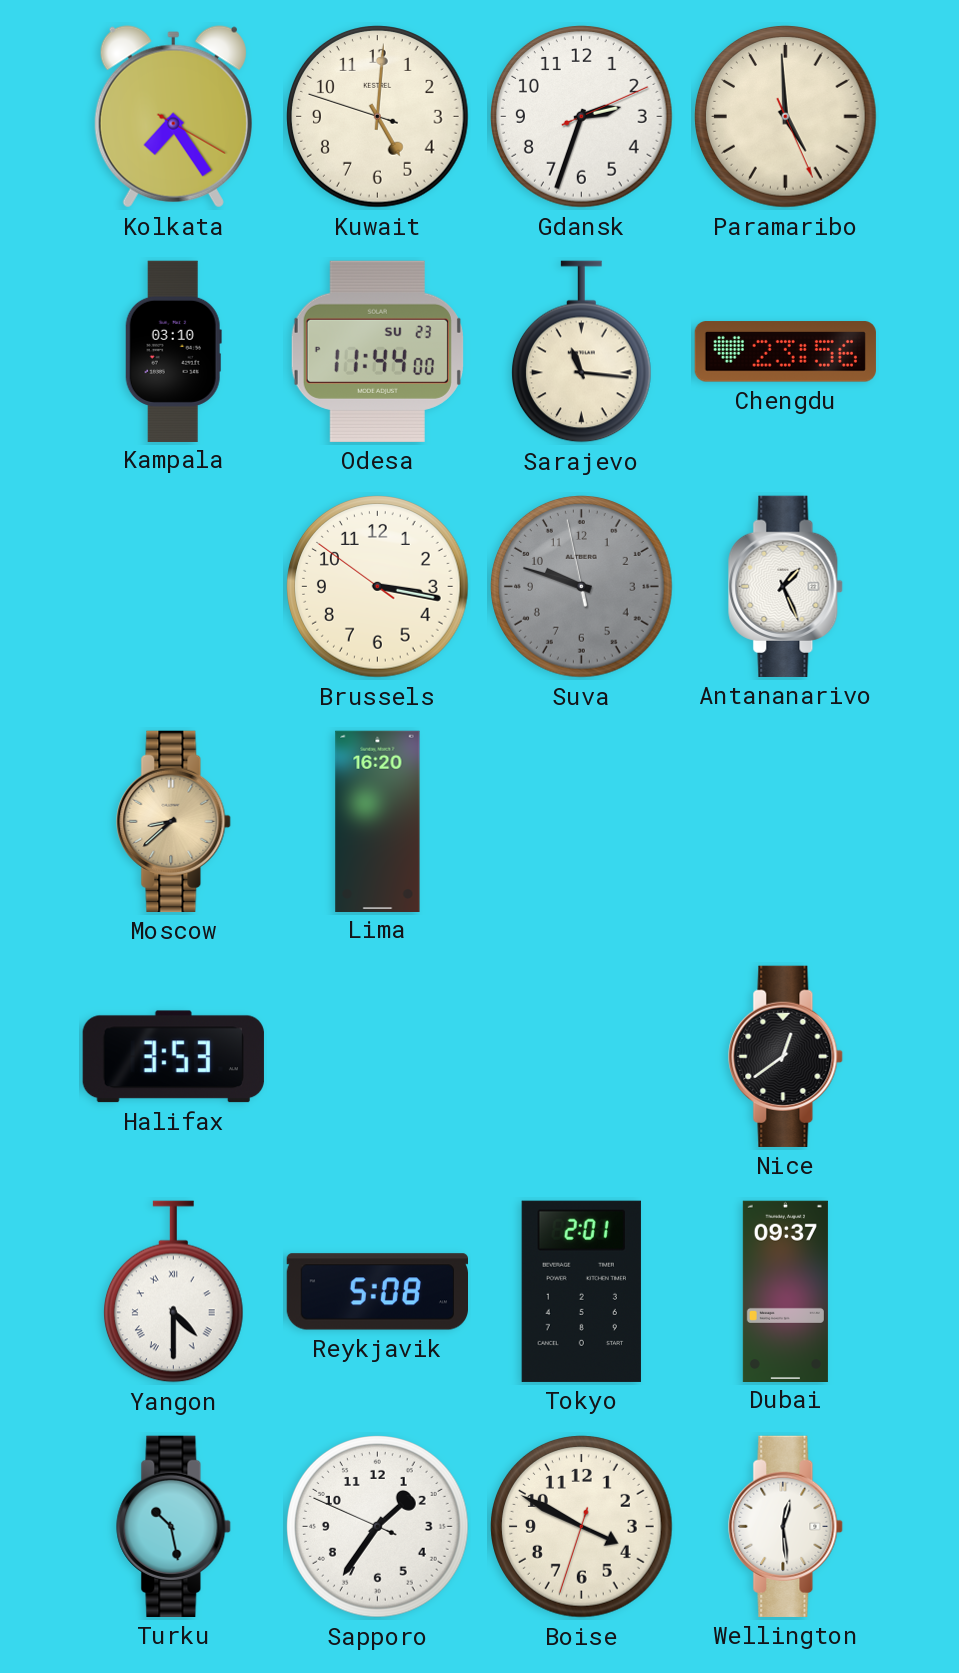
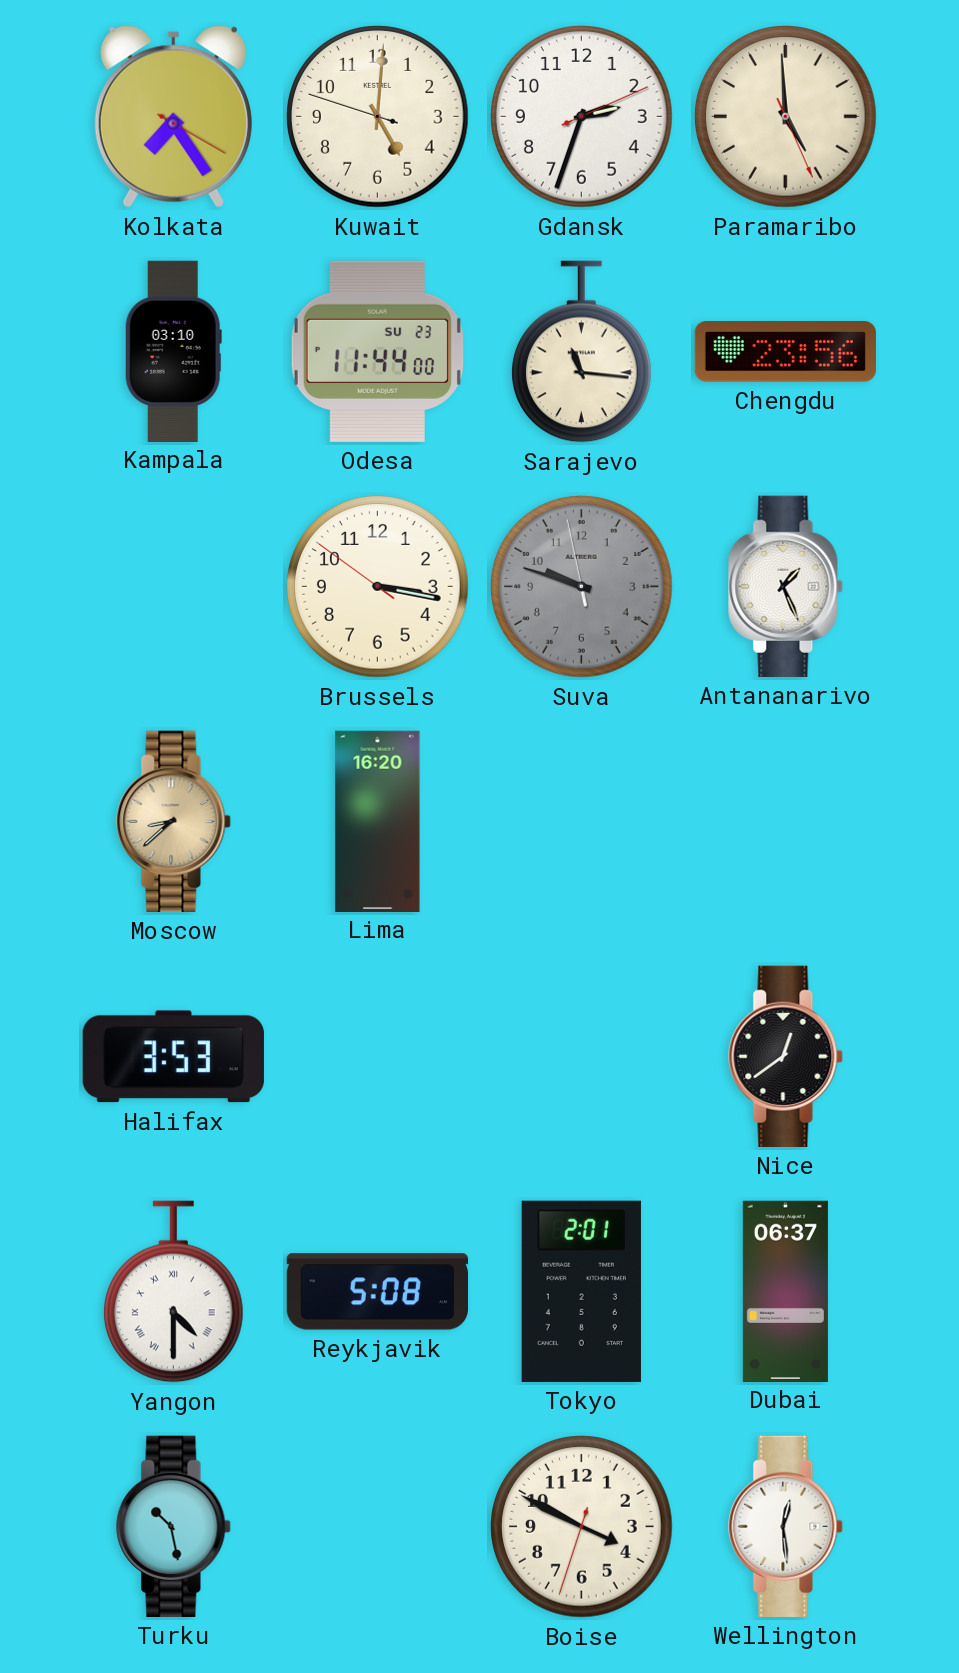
Dubai: 09:37 -> 06:37
Sapporo: 1:35 -> none
